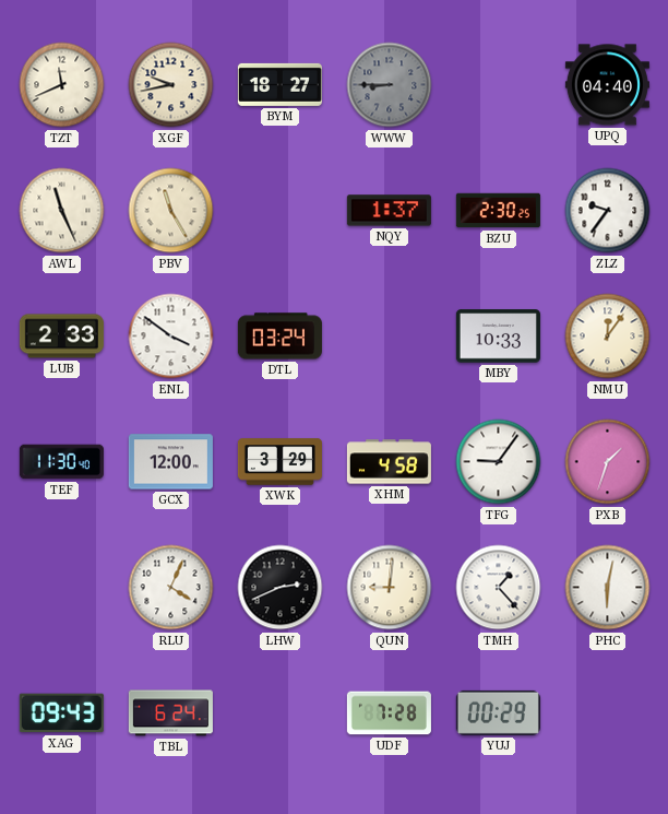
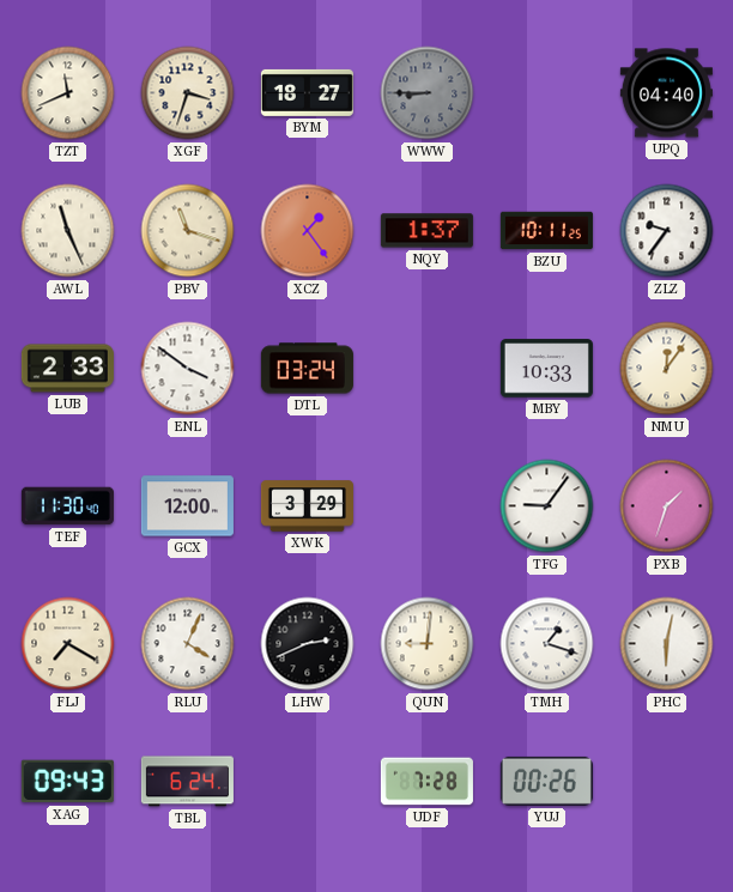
XGF: 9:43 -> 3:33
PBV: 11:25 -> 11:18
XCZ: none -> 1:24
BZU: 2:30 -> 10:11
XHM: 4:58 -> none
FLJ: none -> 7:20
TMH: 1:23 -> 1:18
YUJ: 00:29 -> 00:26
